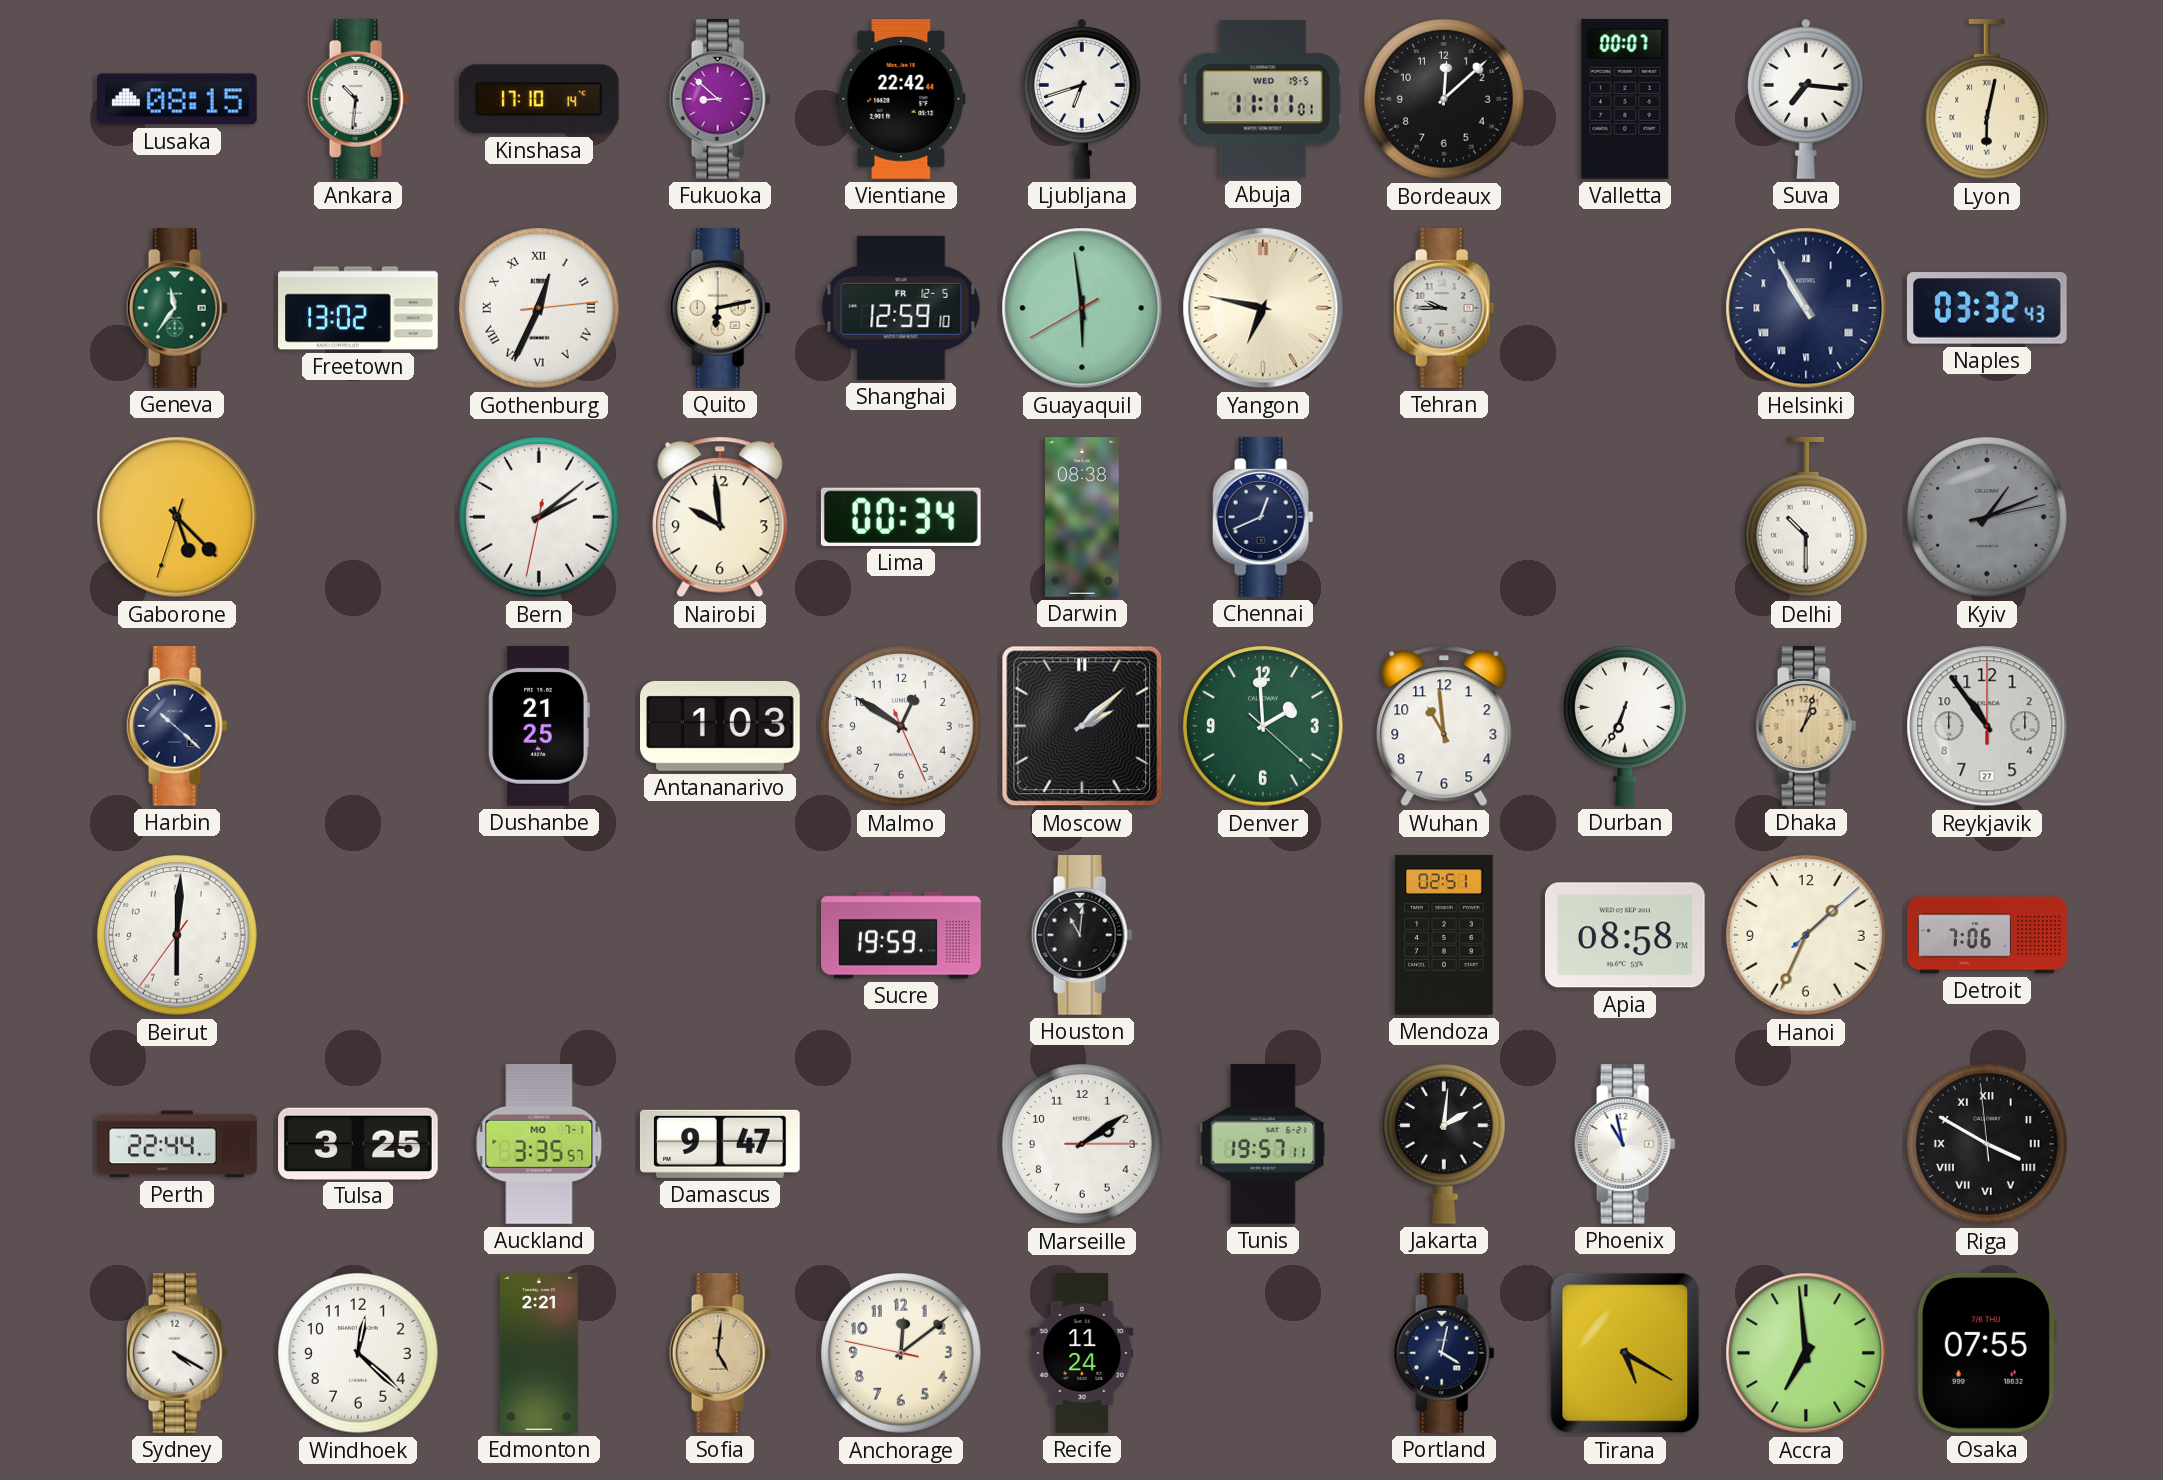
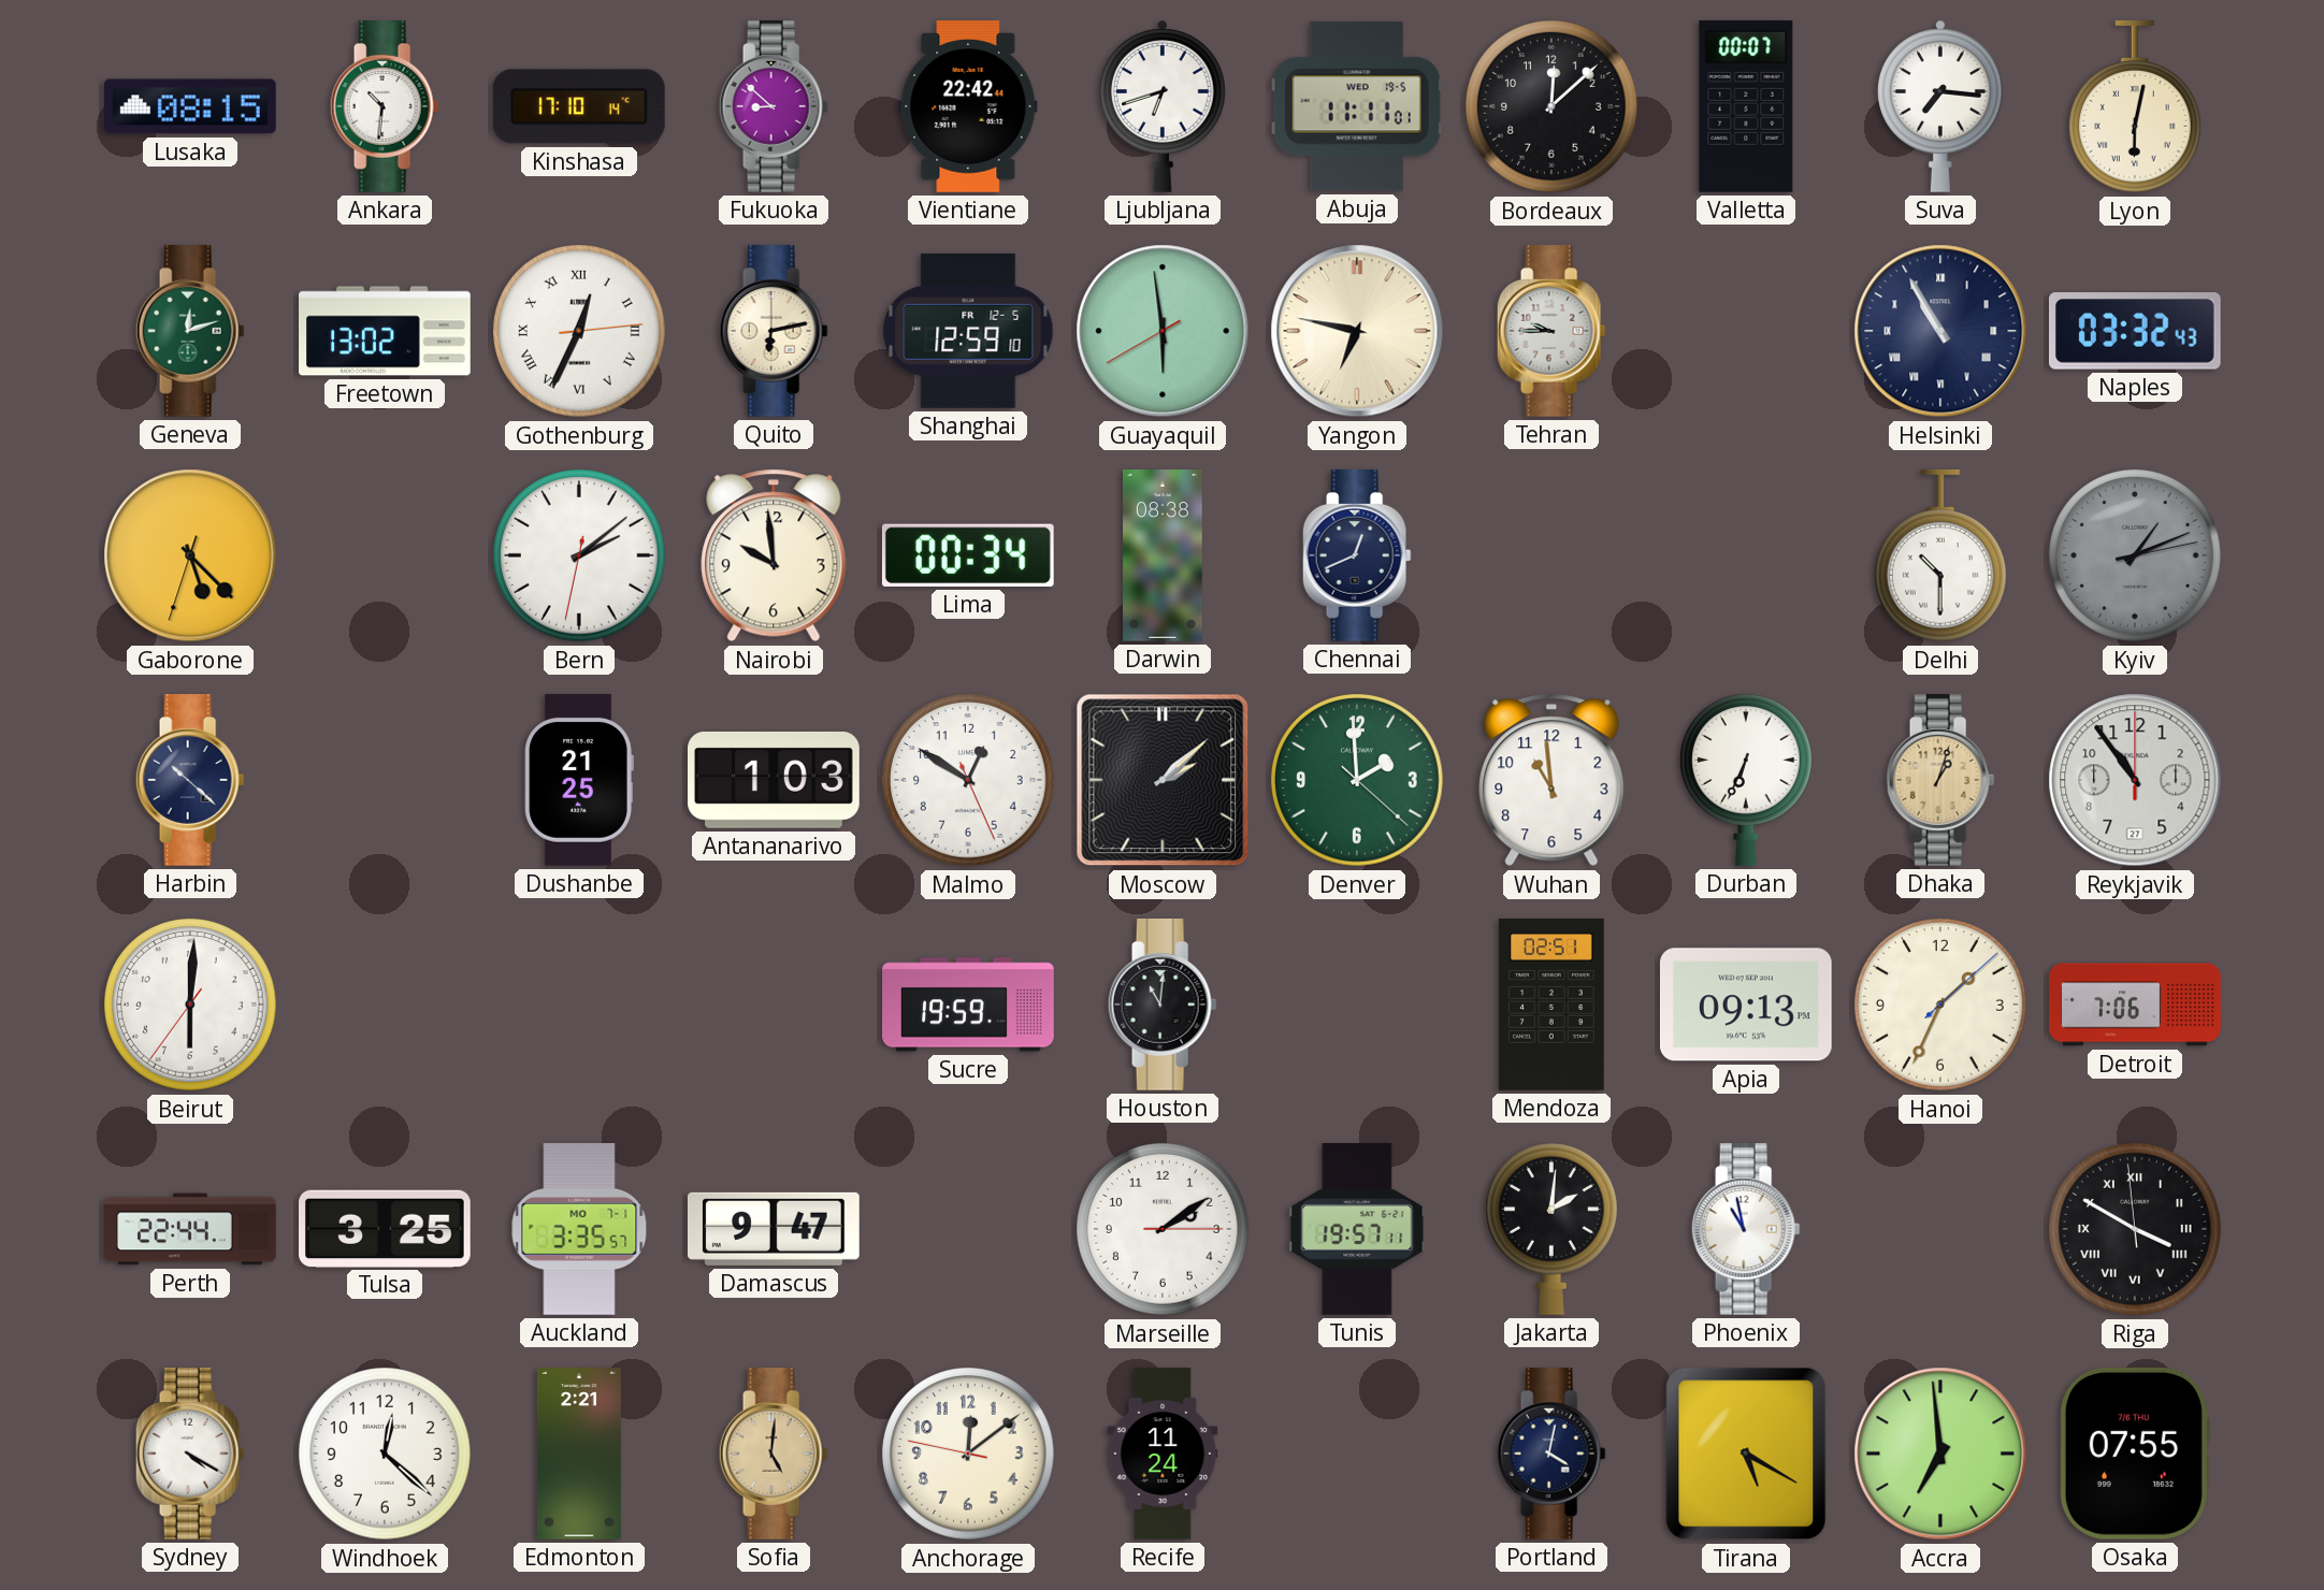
Geneva: 11:36 -> 12:12
Apia: 08:58 -> 09:13
